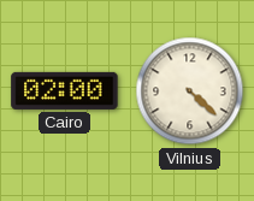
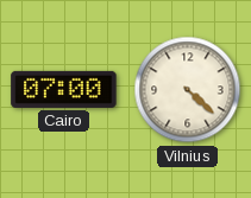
Cairo: 02:00 -> 07:00
